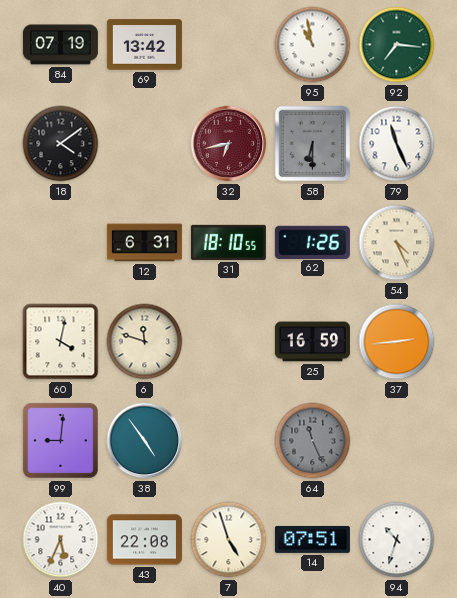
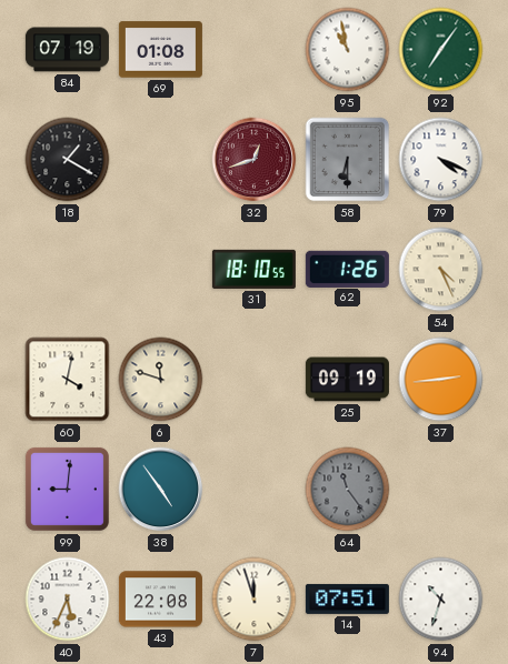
69: 13:42 -> 01:08
92: 7:16 -> 7:06
18: 4:09 -> 1:20
32: 6:43 -> 12:42
79: 11:26 -> 4:19
12: 6:31 -> none
25: 16:59 -> 09:19
64: 11:26 -> 11:24
7: 4:57 -> 11:57
